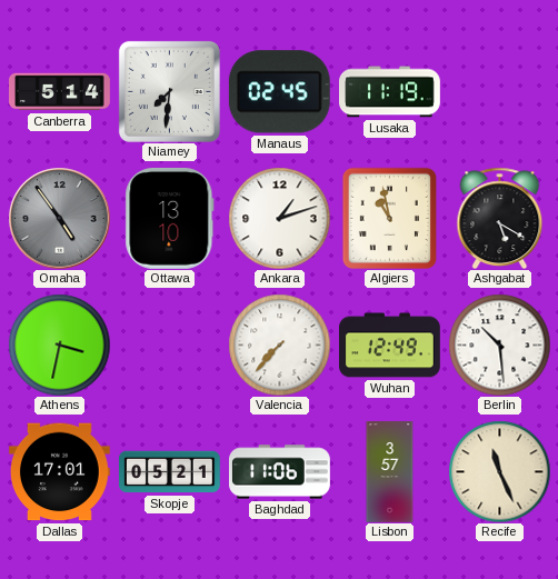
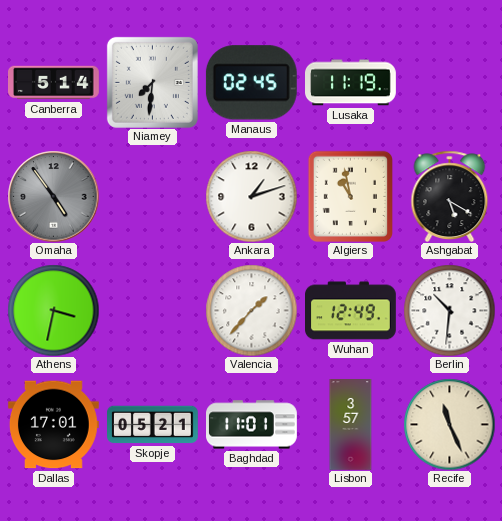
Ottawa: 13:10 -> none
Valencia: 7:37 -> 1:37
Berlin: 10:29 -> 10:31
Baghdad: 11:06 -> 11:01
